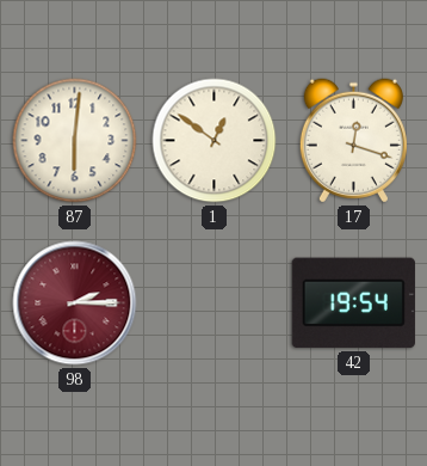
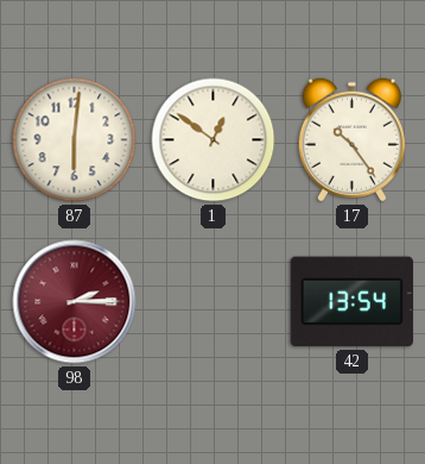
17: 12:18 -> 10:24
42: 19:54 -> 13:54
